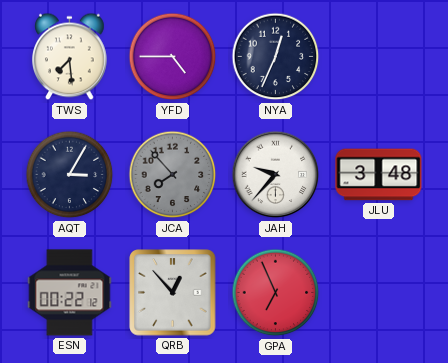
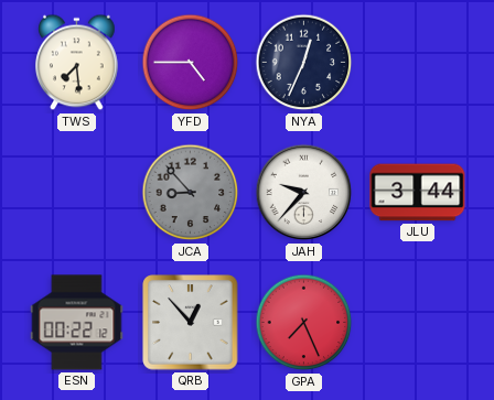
AQT: 3:05 -> none
JCA: 7:53 -> 8:53
JLU: 3:48 -> 3:44
GPA: 6:56 -> 7:26
